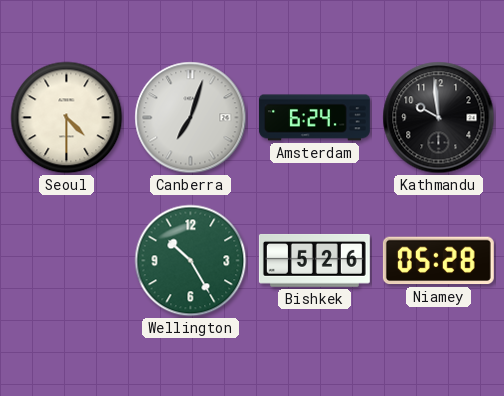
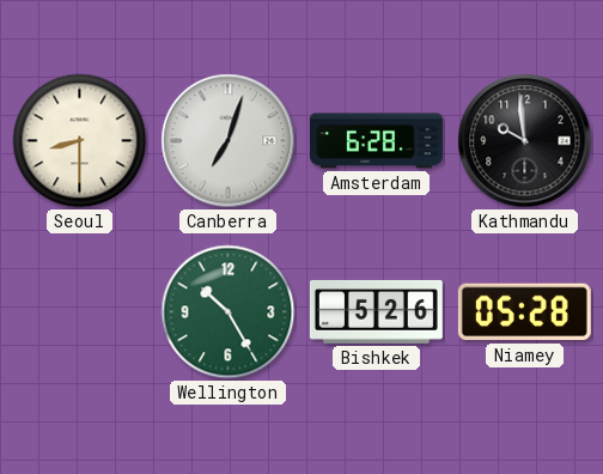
Seoul: 4:30 -> 8:30
Amsterdam: 6:24 -> 6:28
